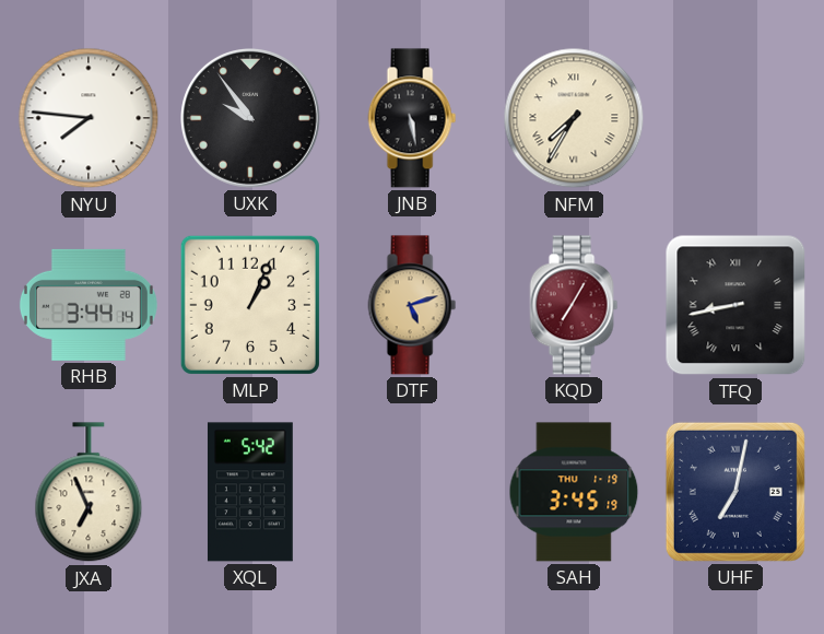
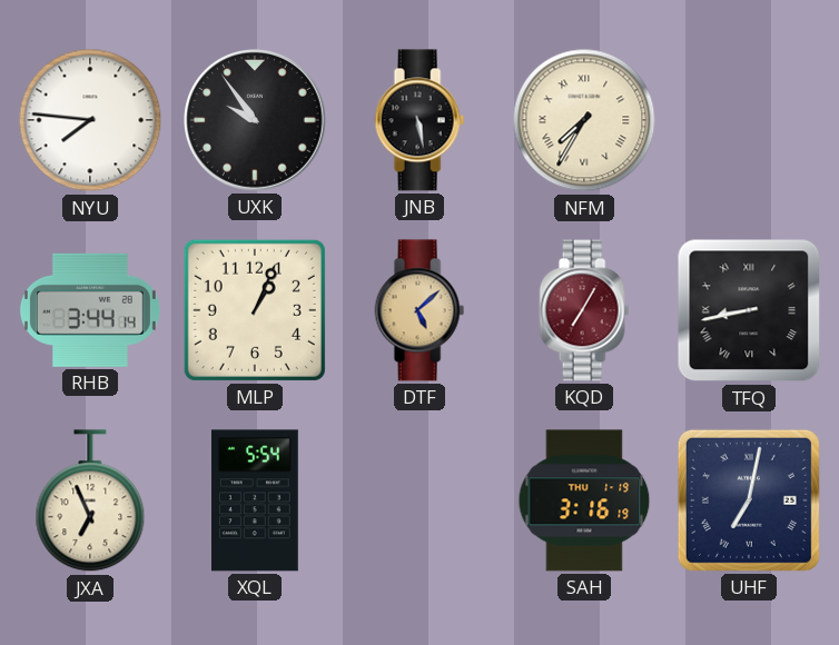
DTF: 5:12 -> 5:08
XQL: 5:42 -> 5:54
SAH: 3:45 -> 3:16
